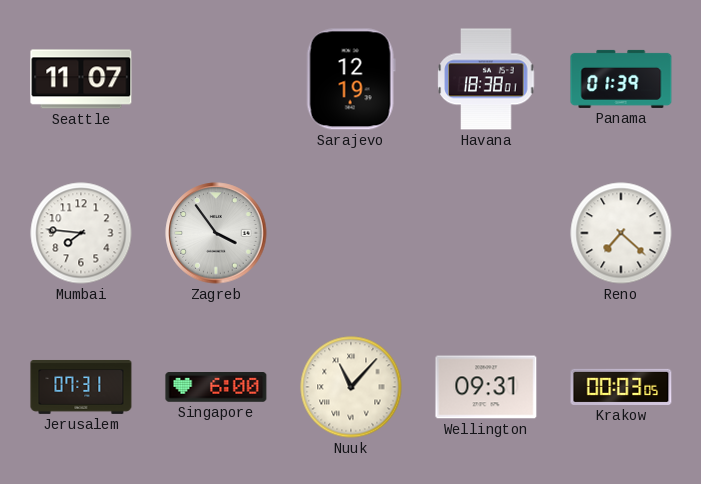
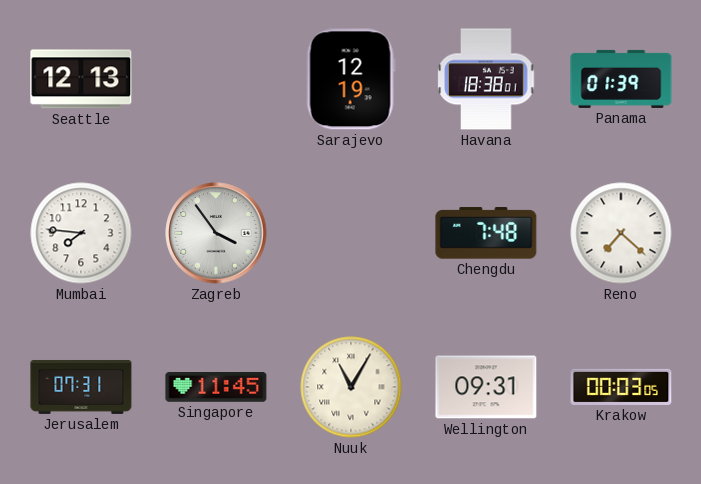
Seattle: 11:07 -> 12:13
Chengdu: none -> 7:48
Singapore: 6:00 -> 11:45
Nuuk: 11:07 -> 11:05
